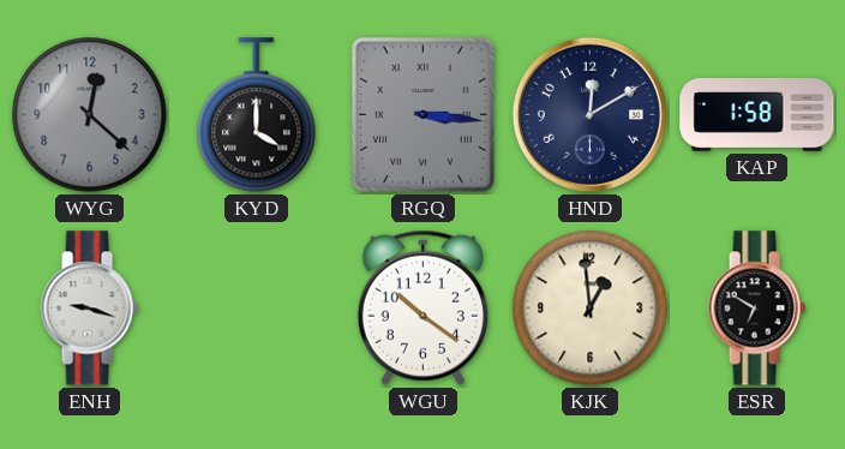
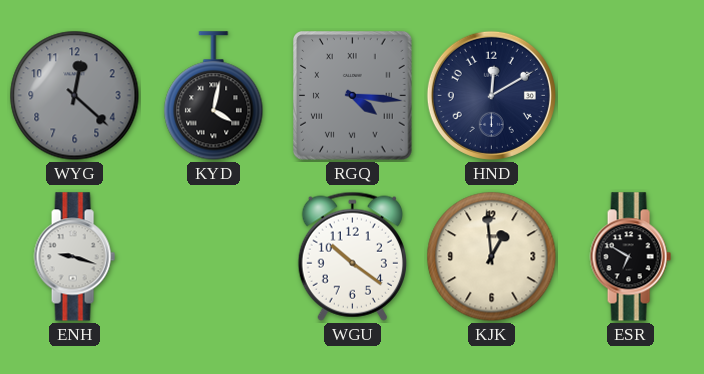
KYD: 4:00 -> 4:02
RGQ: 3:16 -> 4:16
KAP: 1:58 -> none
